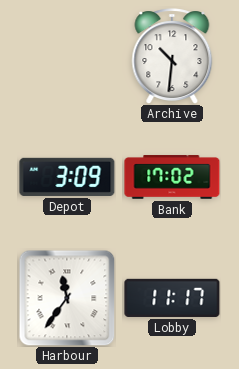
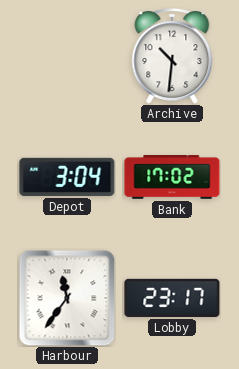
Depot: 3:09 -> 3:04
Lobby: 11:17 -> 23:17
